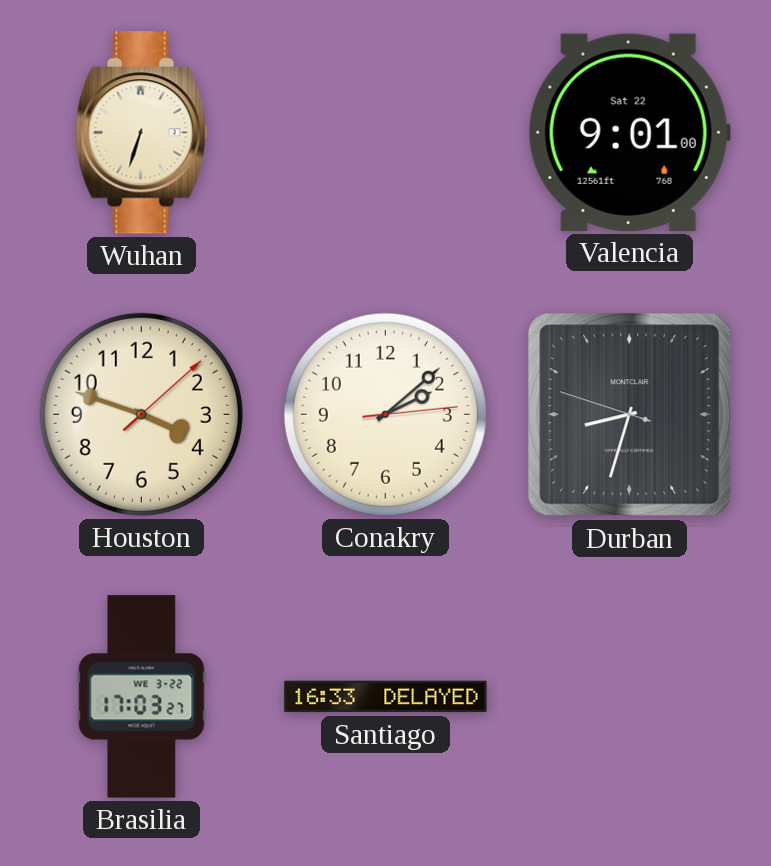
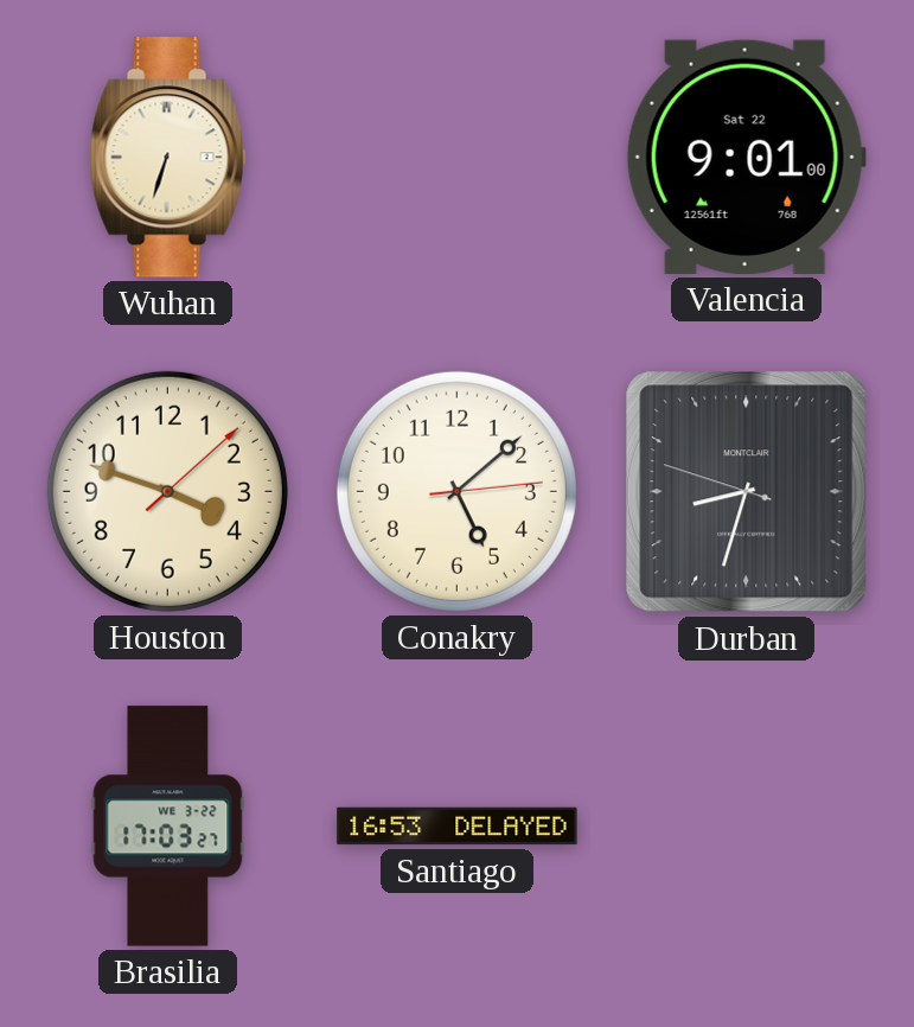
Conakry: 2:08 -> 5:08
Santiago: 16:33 -> 16:53
